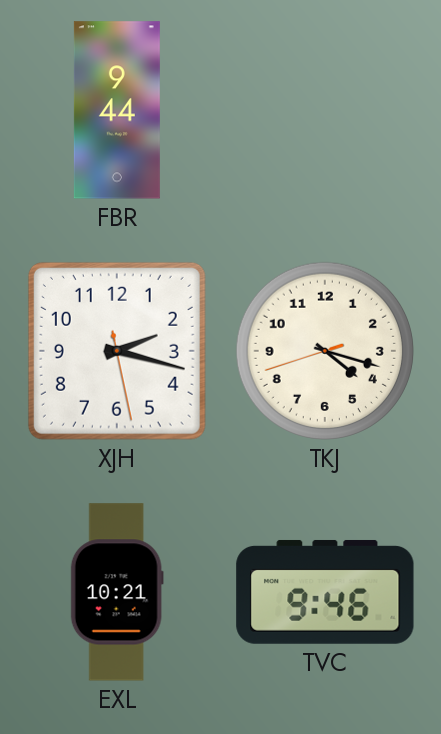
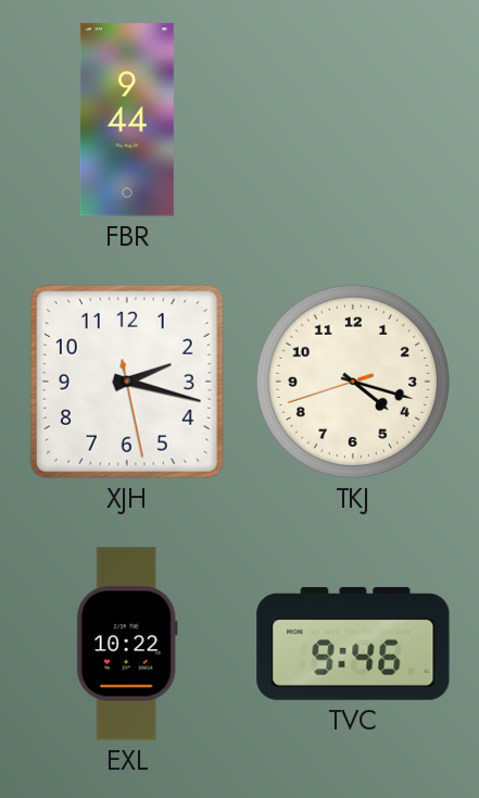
EXL: 10:21 -> 10:22
